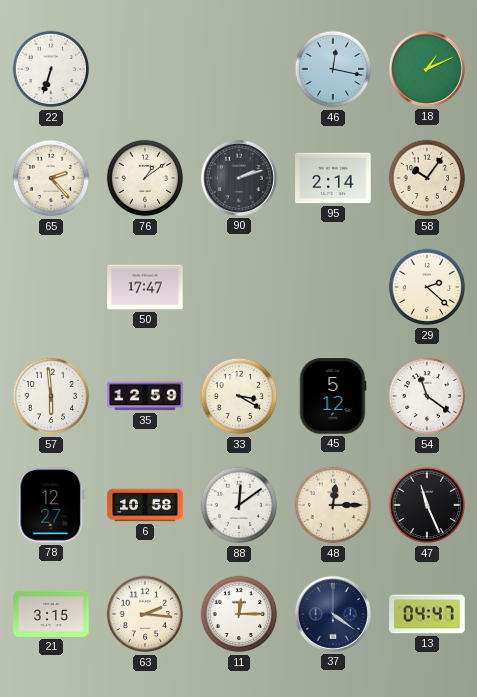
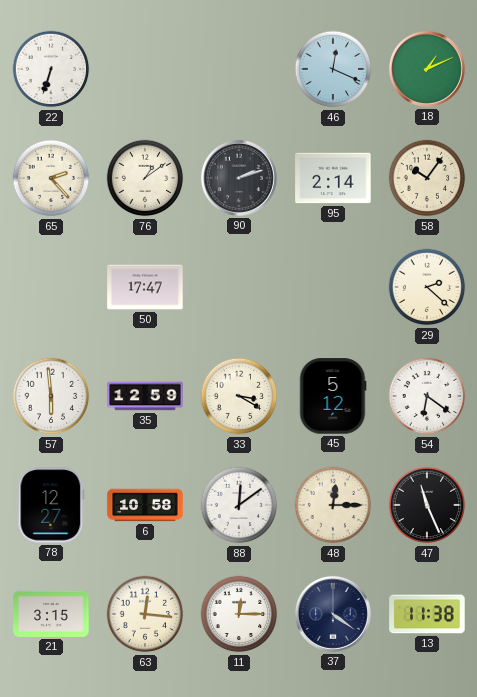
46: 12:17 -> 12:19
54: 11:21 -> 6:21
63: 2:16 -> 12:16
13: 04:47 -> 11:38
